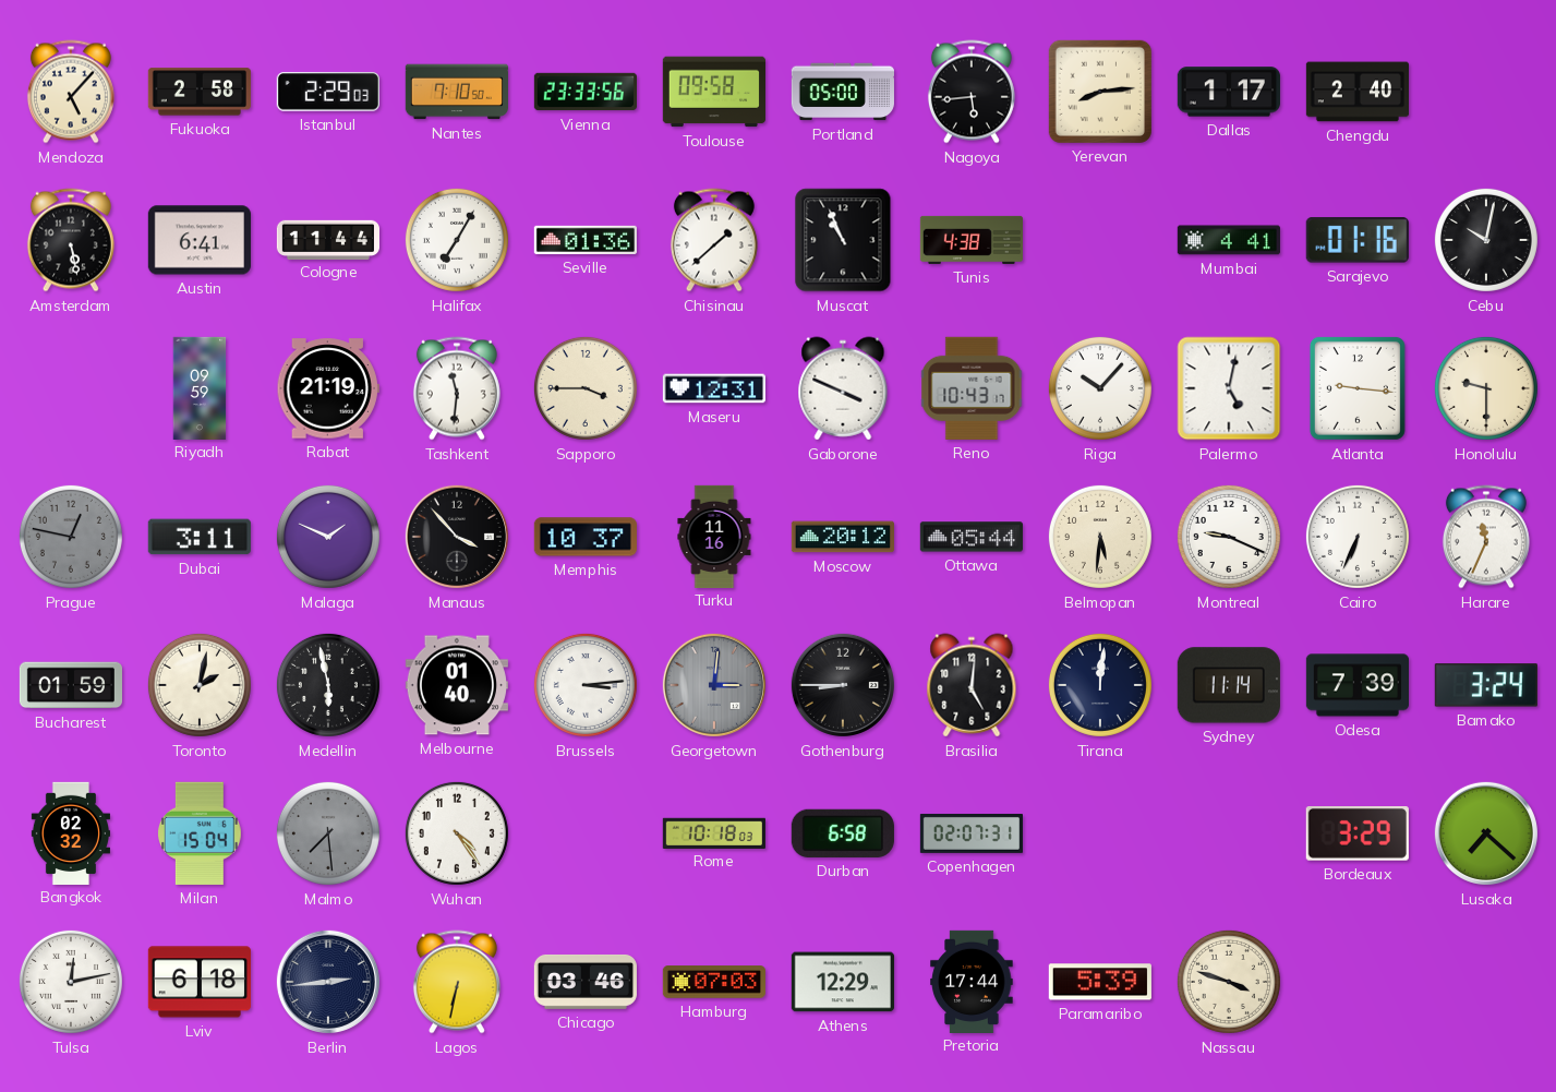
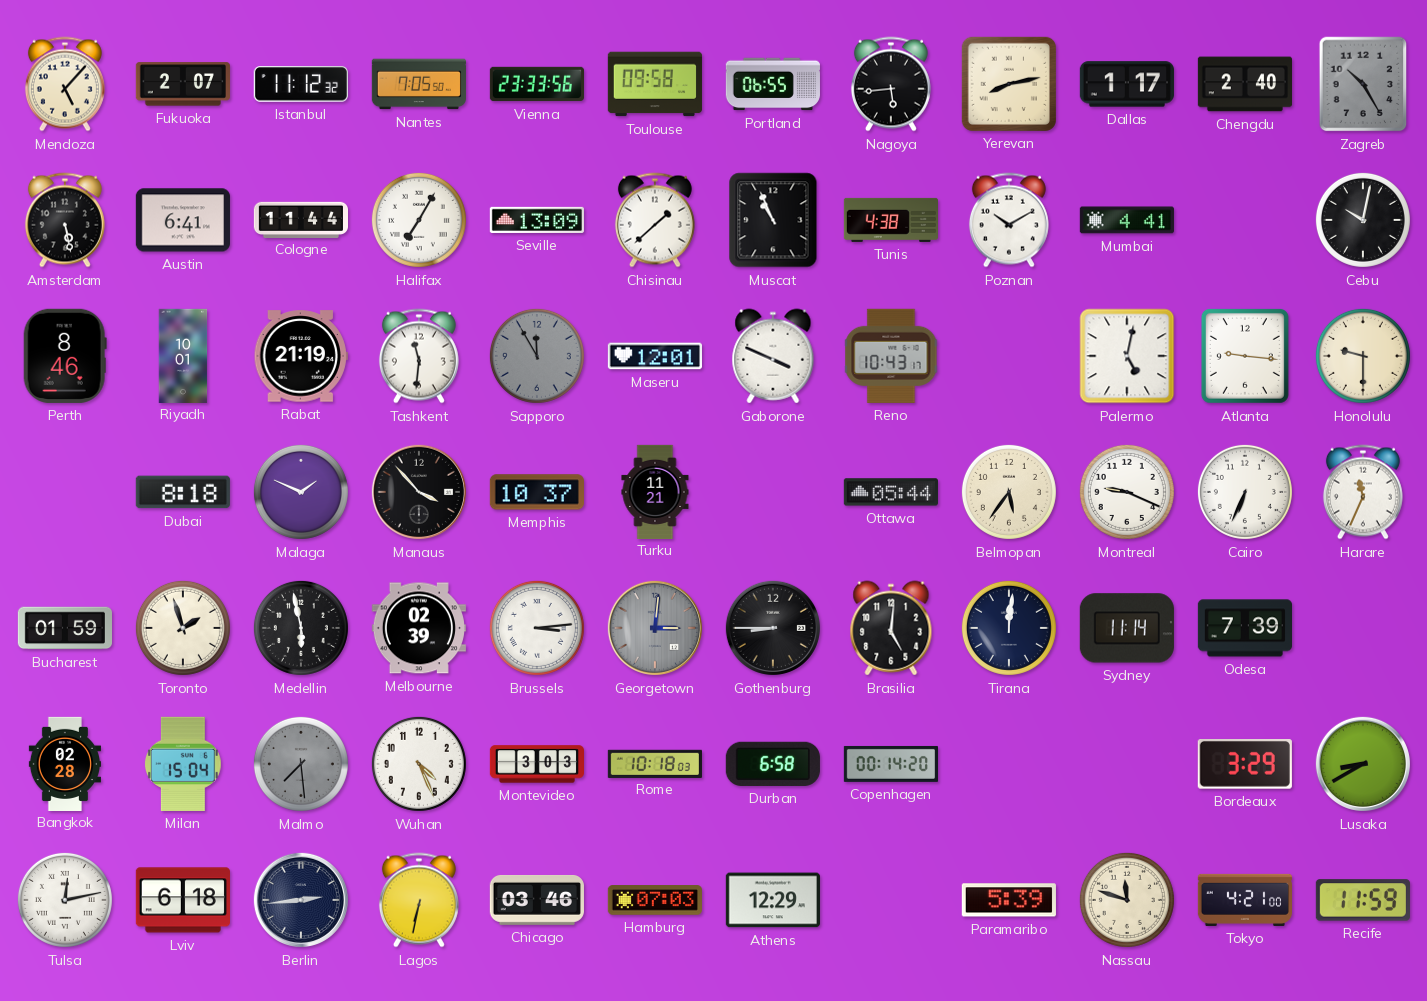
Fukuoka: 2:58 -> 2:07
Istanbul: 2:29 -> 11:12
Nantes: 7:10 -> 7:05
Portland: 05:00 -> 06:55
Yerevan: 8:14 -> 8:13
Zagreb: none -> 10:25
Seville: 01:36 -> 13:09
Poznan: none -> 10:10
Sarajevo: 01:16 -> none
Perth: none -> 8:46
Riyadh: 09:59 -> 10:01
Sapporo: 3:45 -> 11:55
Sapporo dial: cream -> grey
Maseru: 12:31 -> 12:01
Riga: 10:07 -> none
Prague: 12:47 -> none
Dubai: 3:11 -> 8:18
Turku: 11:16 -> 11:21
Moscow: 20:12 -> none
Belmopan: 5:31 -> 5:36
Toronto: 2:02 -> 1:57
Melbourne: 01:40 -> 02:39
Bamako: 3:24 -> none
Bangkok: 02:32 -> 02:28
Wuhan: 4:24 -> 4:26
Montevideo: none -> 3:03
Copenhagen: 02:07 -> 00:14
Lusaka: 7:22 -> 8:40
Pretoria: 17:44 -> none
Nassau: 3:48 -> 11:48
Tokyo: none -> 4:21
Recife: none -> 11:59
